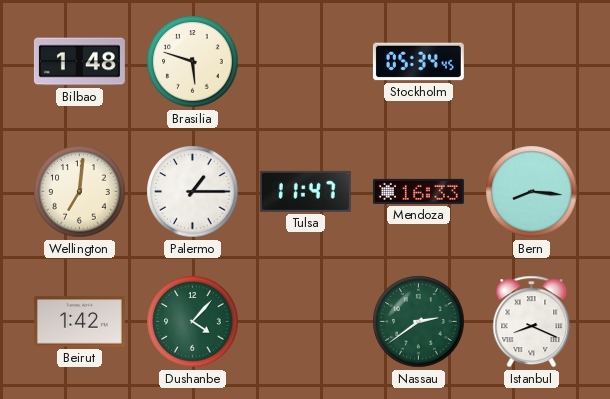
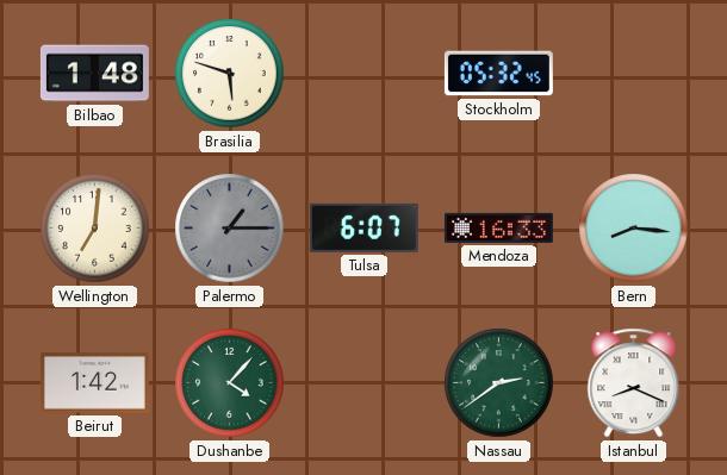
Stockholm: 05:34 -> 05:32
Palermo dial: white -> grey
Tulsa: 11:47 -> 6:07
